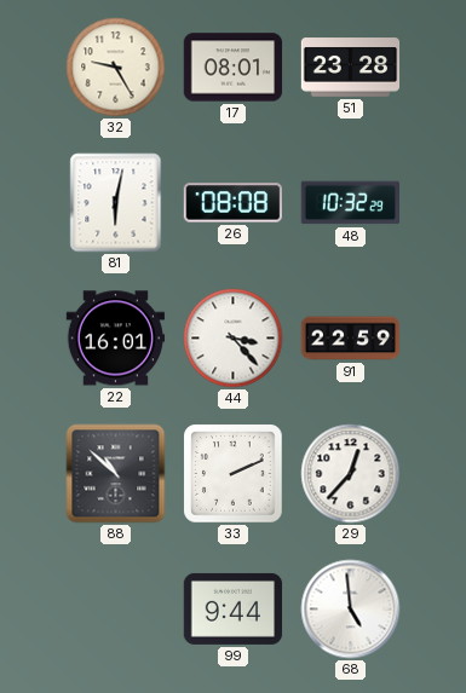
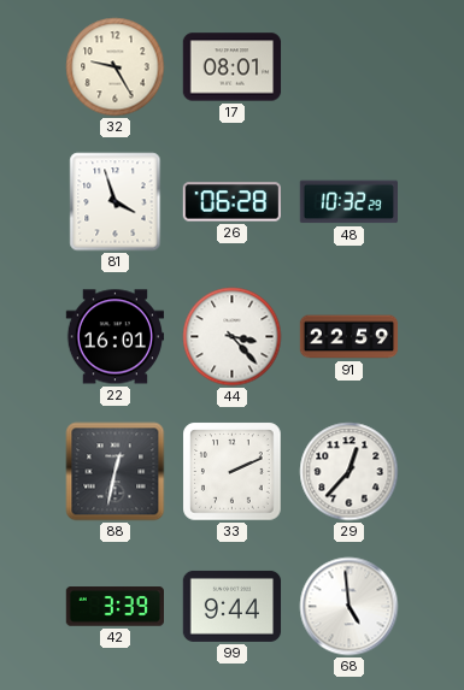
51: 23:28 -> none
81: 6:02 -> 3:57
26: 08:08 -> 06:28
88: 10:52 -> 12:32
42: none -> 3:39
